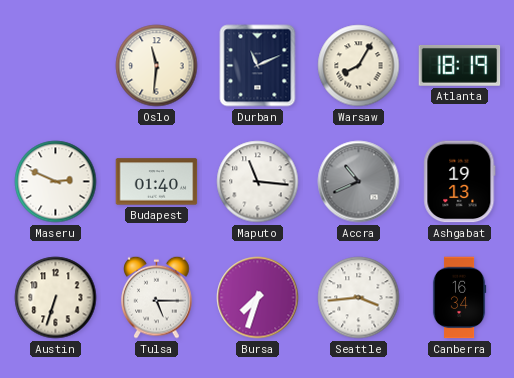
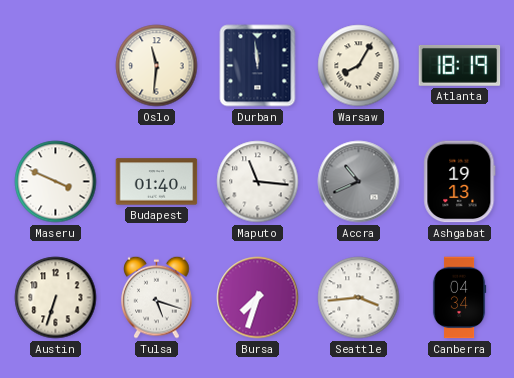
Durban: 11:11 -> 11:59
Maseru: 2:49 -> 3:49
Tulsa: 5:15 -> 5:18
Canberra: 16:34 -> 04:34
